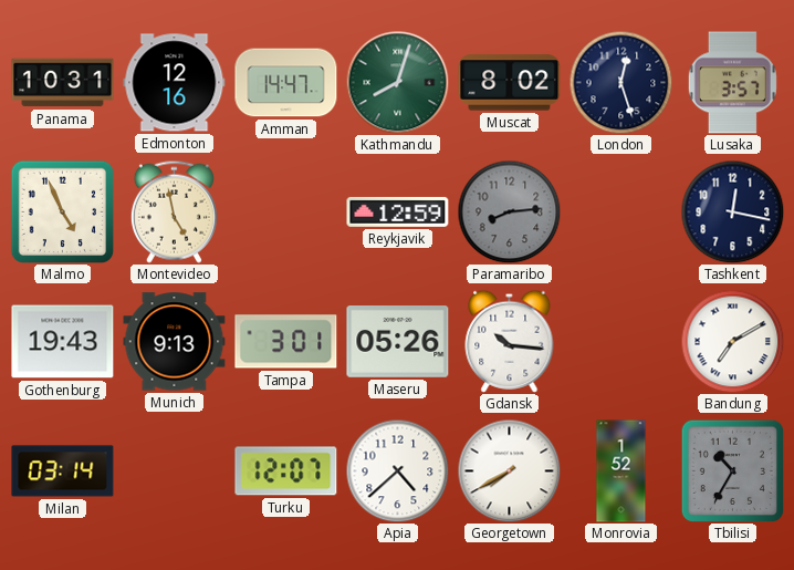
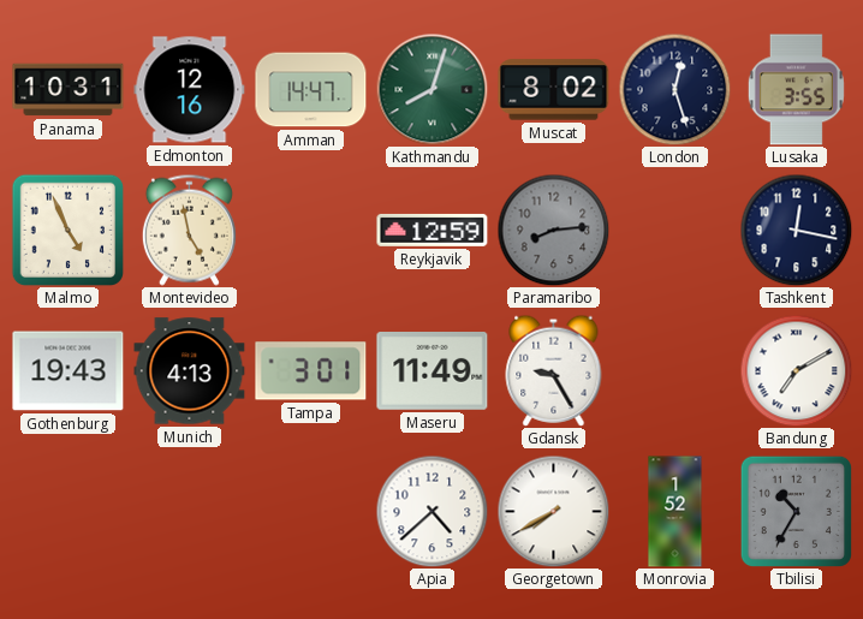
Lusaka: 3:57 -> 3:55
Munich: 9:13 -> 4:13
Maseru: 05:26 -> 11:49
Gdansk: 10:16 -> 9:25
Milan: 03:14 -> none
Turku: 12:07 -> none
